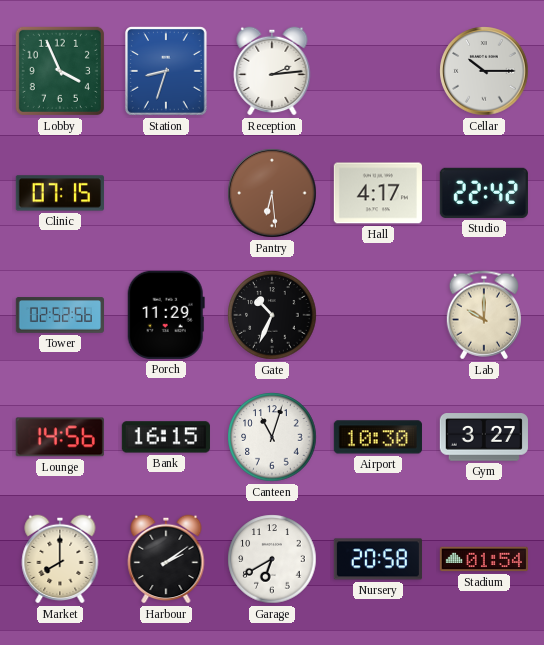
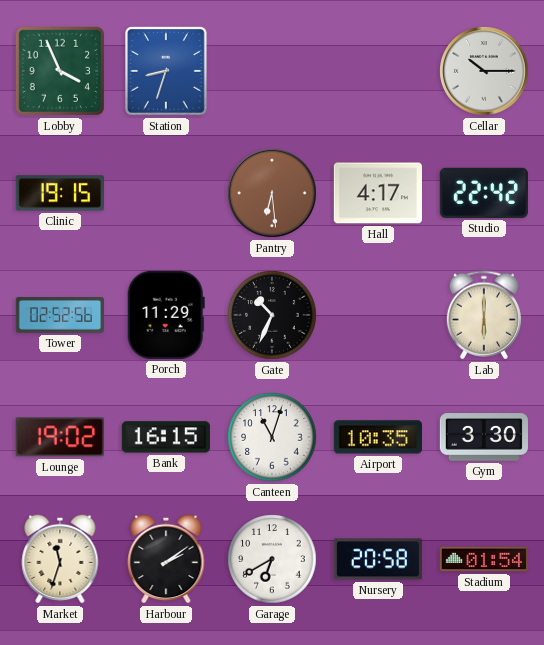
Reception: 2:14 -> none
Clinic: 07:15 -> 19:15
Lab: 10:00 -> 6:00
Lounge: 14:56 -> 19:02
Airport: 10:30 -> 10:35
Gym: 3:27 -> 3:30
Market: 8:00 -> 11:33
